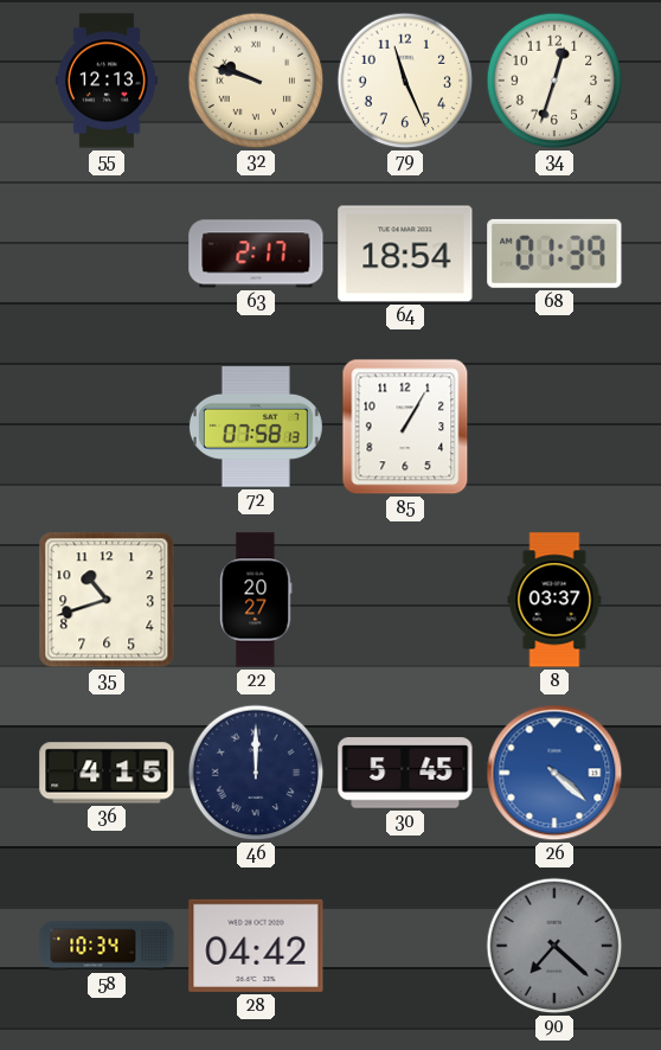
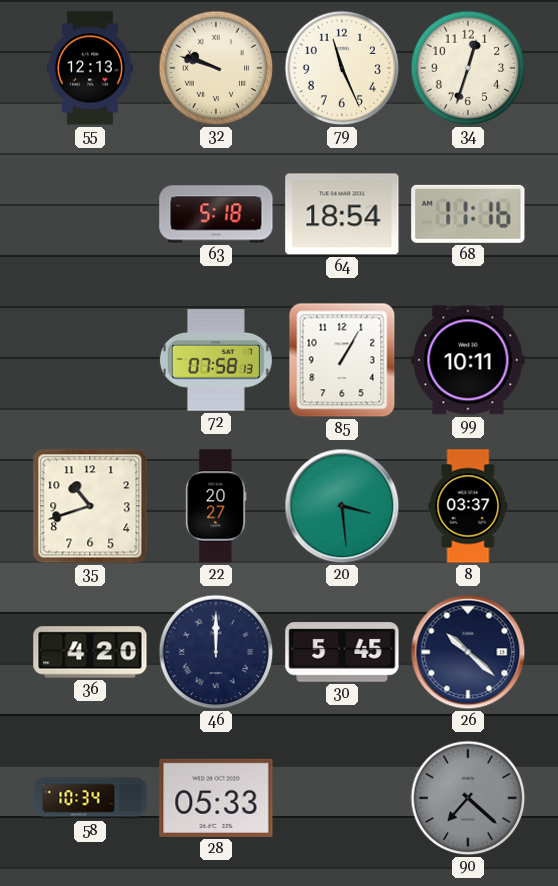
63: 2:17 -> 5:18
68: 01:39 -> 11:16
99: none -> 10:11
20: none -> 3:29
36: 4:15 -> 4:20
26: 4:22 -> 10:22
26 dial: blue -> navy
28: 04:42 -> 05:33
